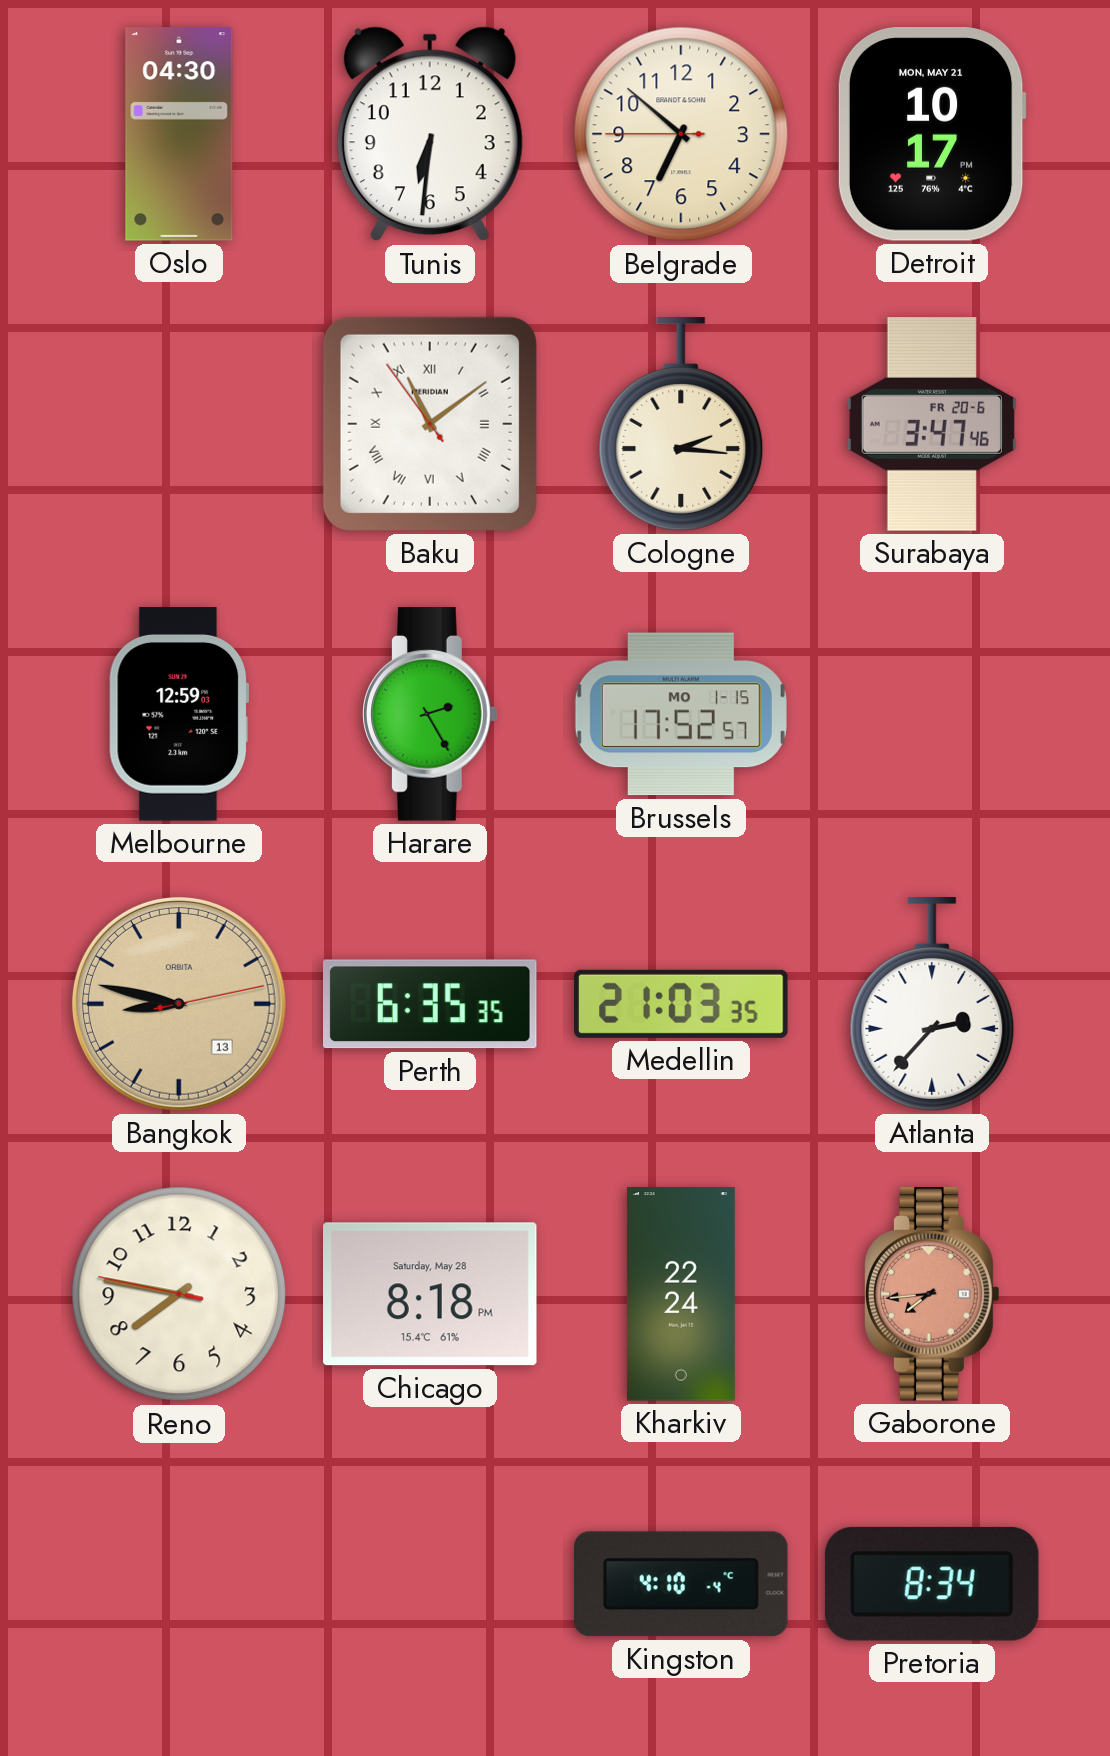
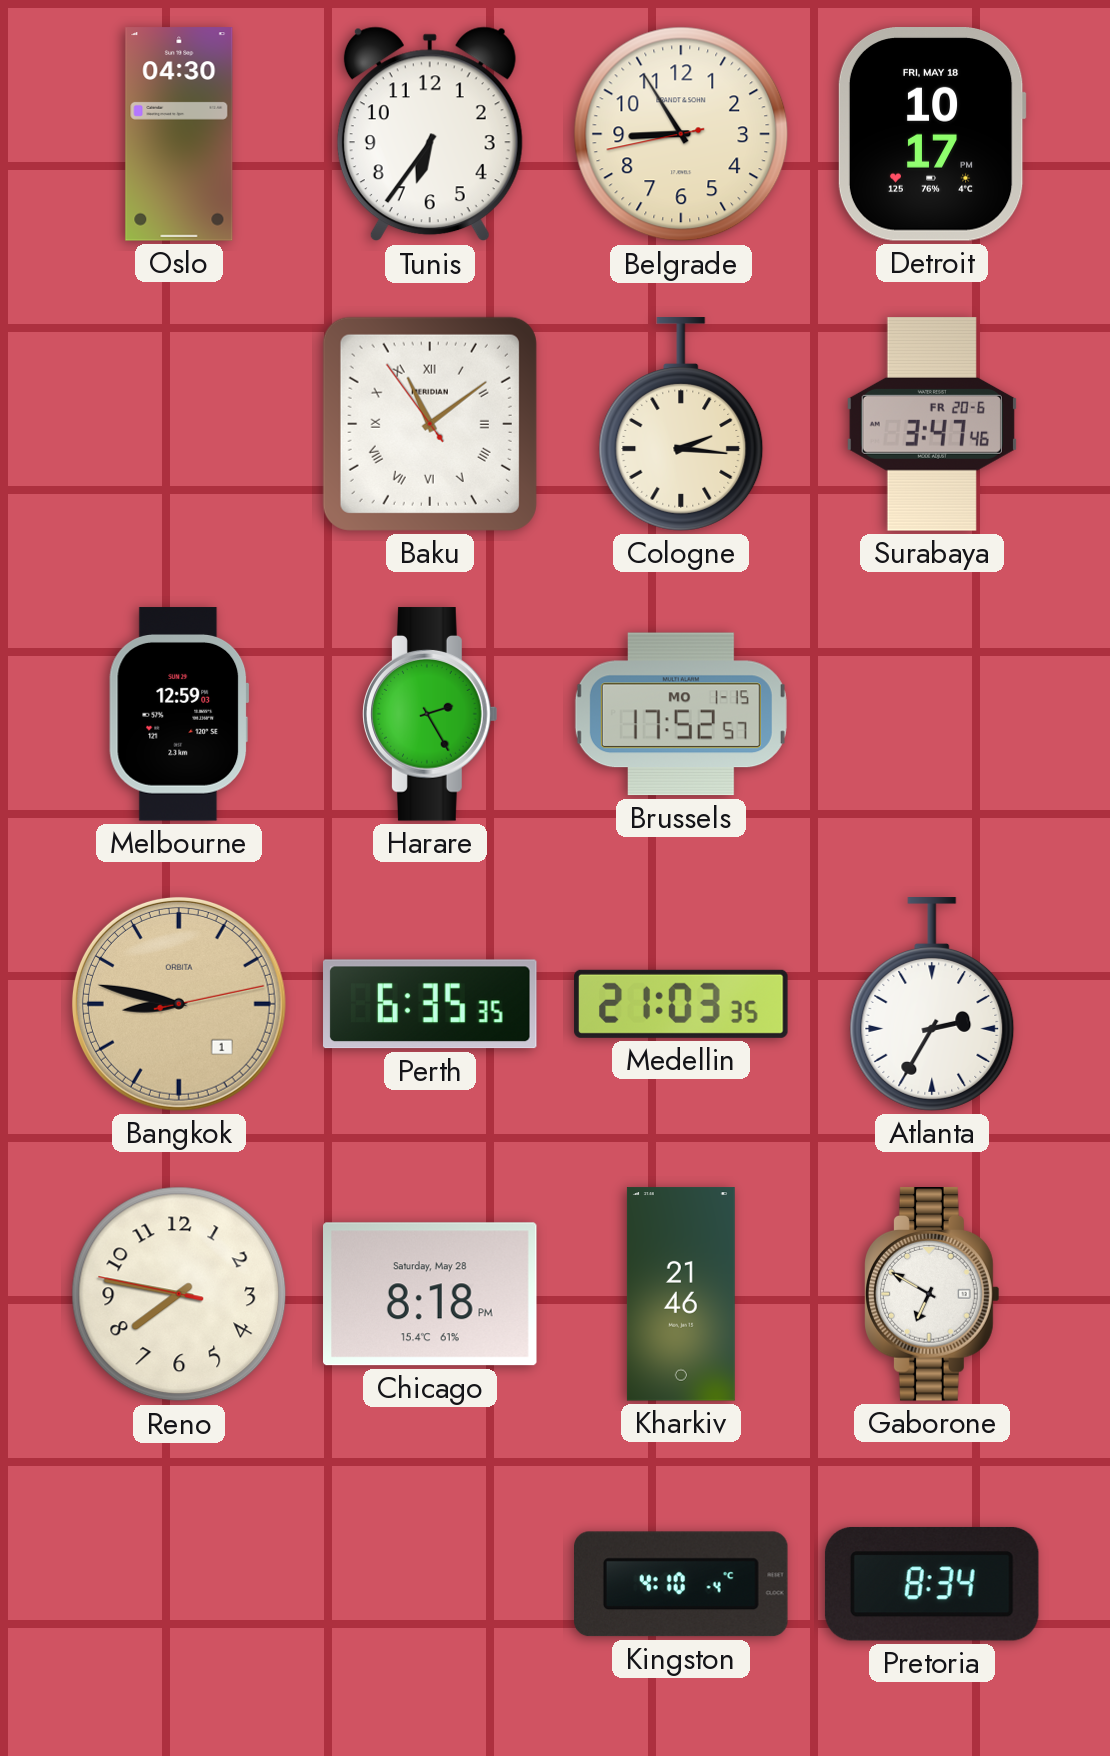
Tunis: 6:31 -> 6:36
Belgrade: 6:51 -> 8:54
Detroit date: MON, MAY 21 -> FRI, MAY 18
Bangkok date: 13 -> 1
Atlanta: 2:37 -> 2:35
Kharkiv: 22:24 -> 21:46
Gaborone: 7:44 -> 6:50
Gaborone dial: salmon -> white
